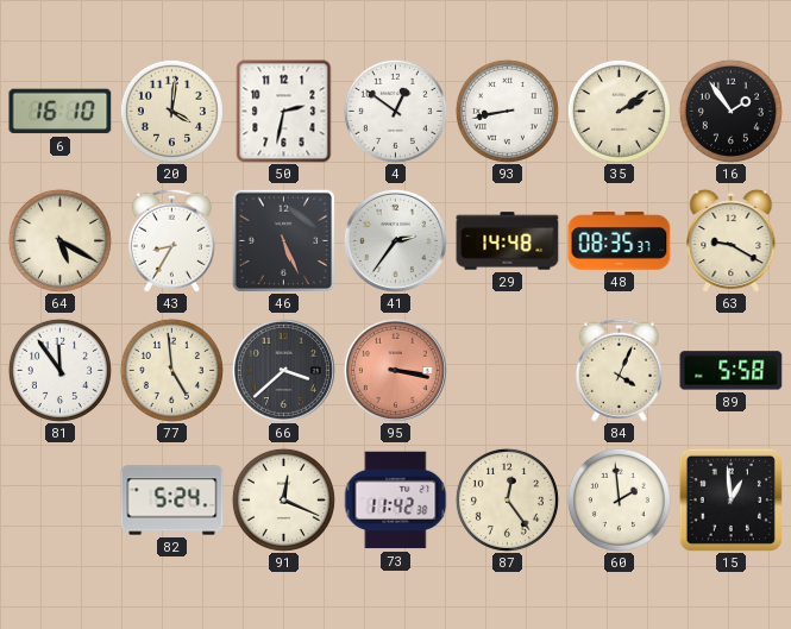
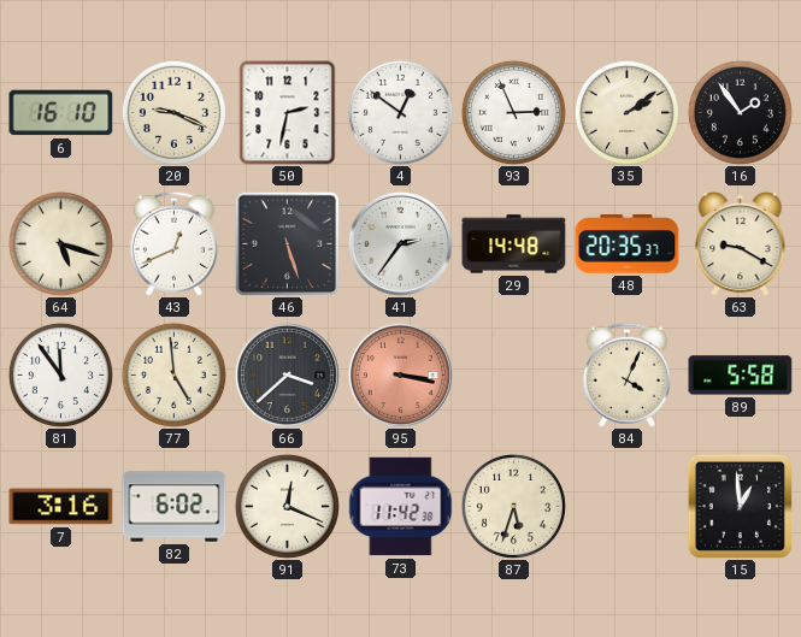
20: 4:01 -> 9:19
93: 8:43 -> 2:56
64: 5:20 -> 5:18
43: 8:35 -> 12:41
46: 5:26 -> 5:27
48: 08:35 -> 20:35
7: none -> 3:16
82: 5:24 -> 6:02
87: 12:24 -> 5:33
60: 1:59 -> none
